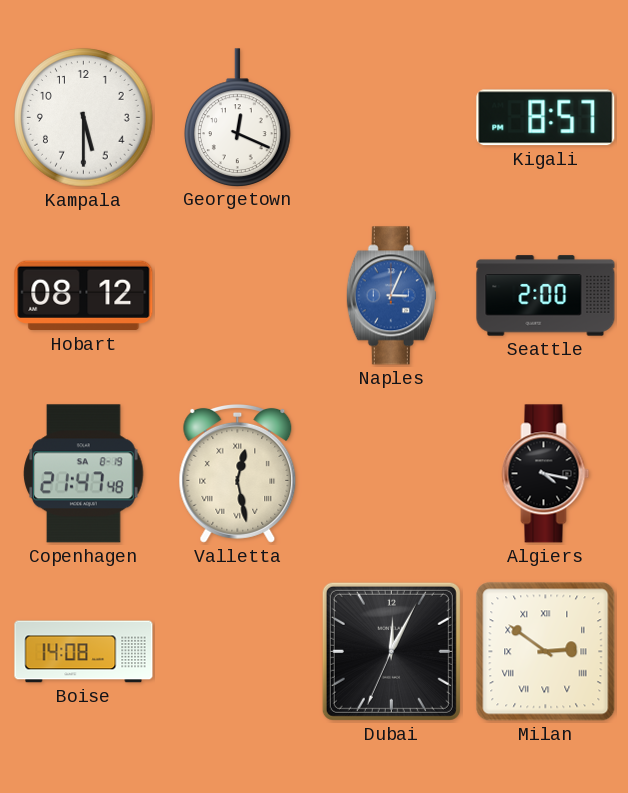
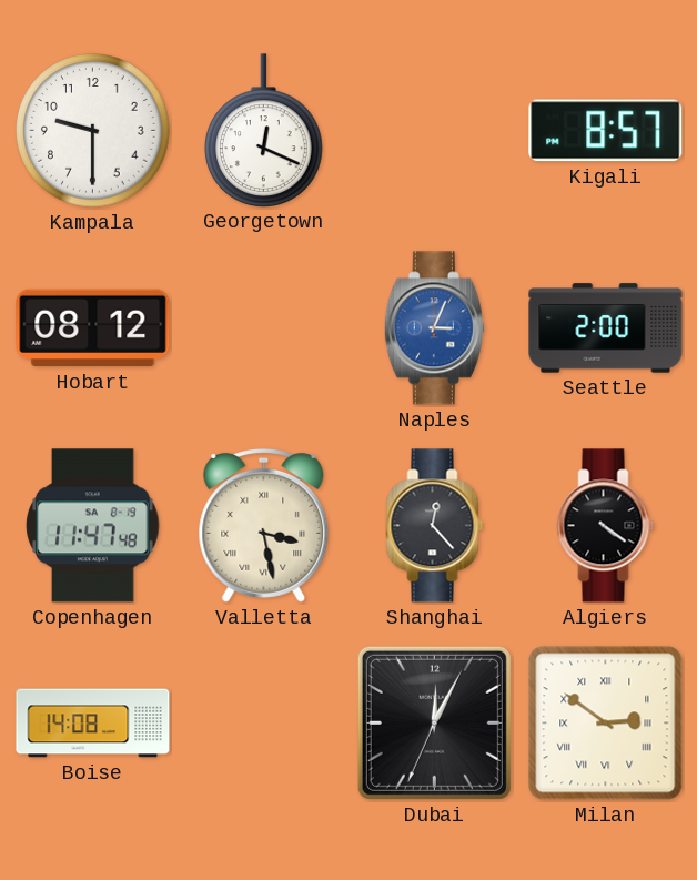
Kampala: 5:30 -> 9:30
Copenhagen: 21:47 -> 11:47
Valletta: 12:28 -> 3:28
Shanghai: none -> 12:23
Algiers: 4:17 -> 4:21
